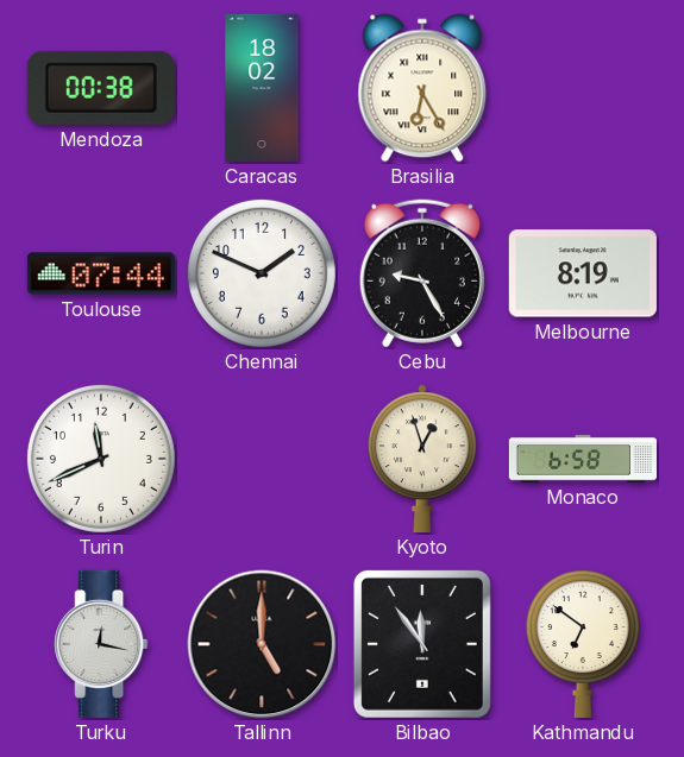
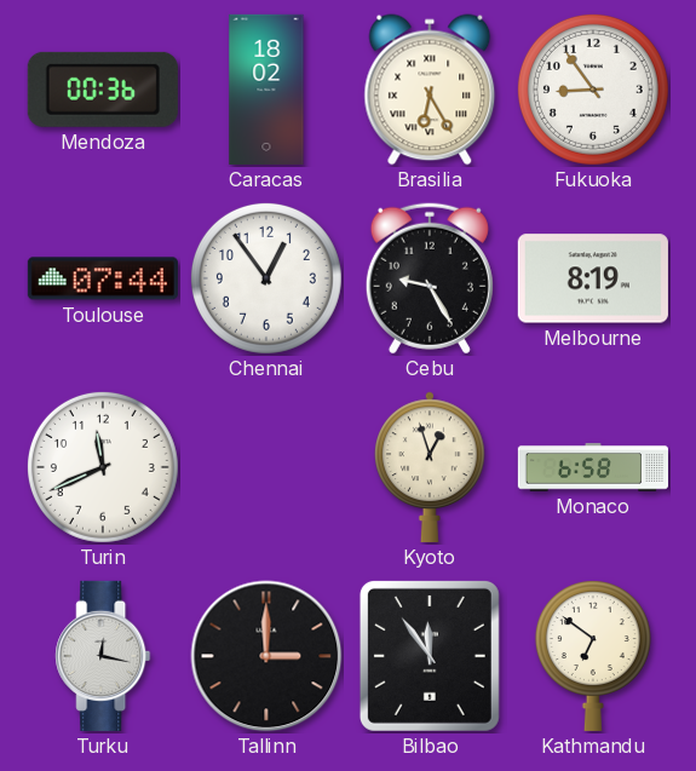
Mendoza: 00:38 -> 00:36
Fukuoka: none -> 8:54
Chennai: 1:49 -> 12:54
Tallinn: 5:00 -> 3:00
